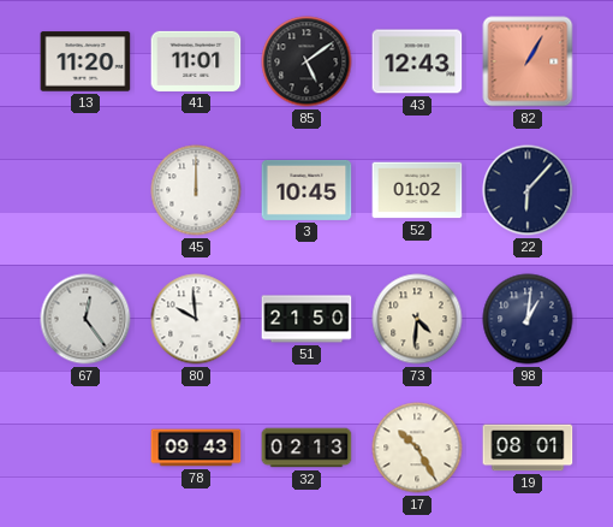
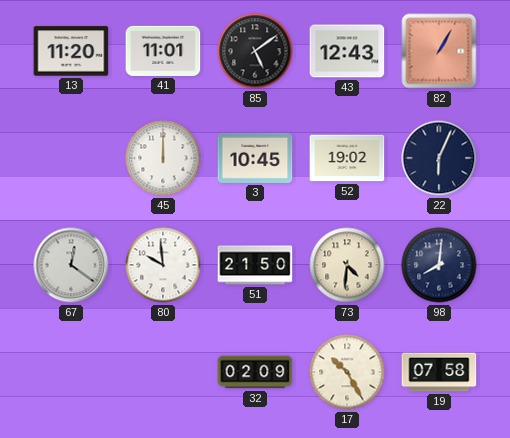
52: 01:02 -> 19:02
22: 6:07 -> 6:04
67: 12:24 -> 12:21
98: 1:01 -> 8:01
78: 09:43 -> none
32: 02:13 -> 02:09
19: 08:01 -> 07:58
